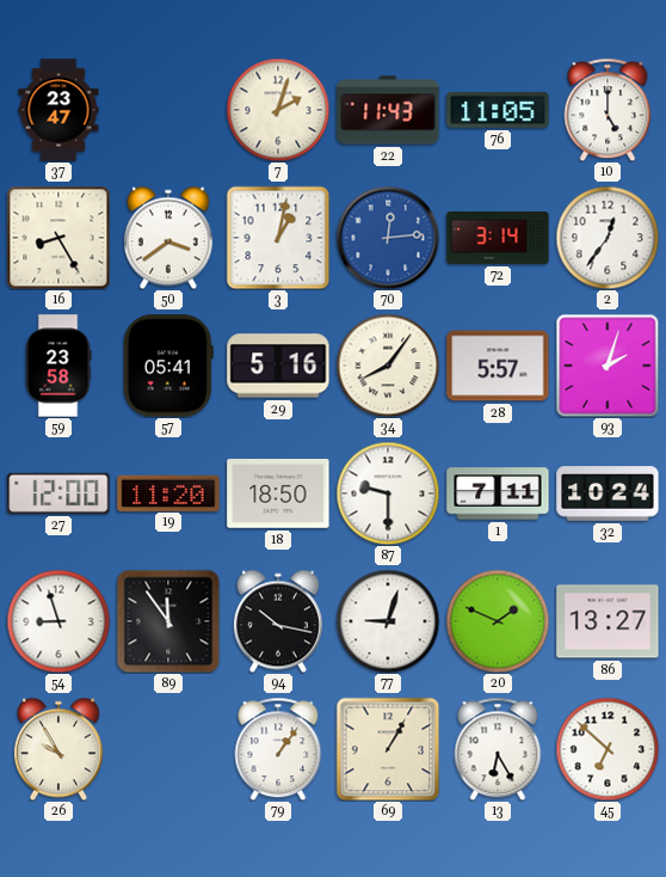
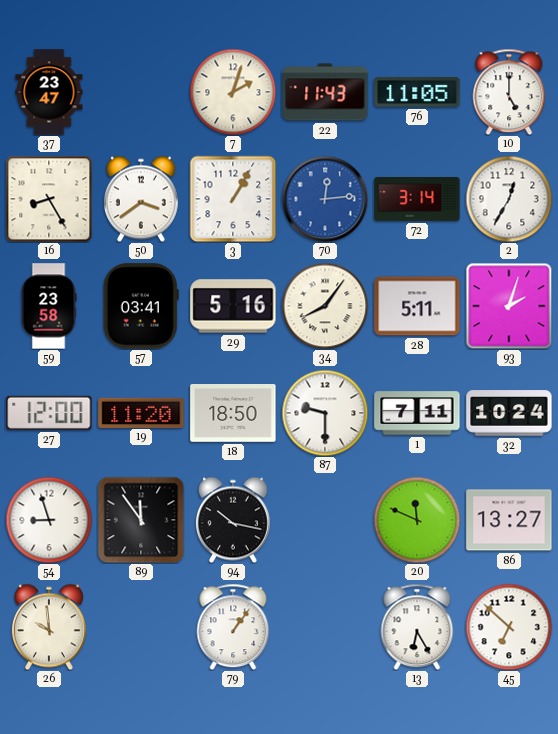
3: 1:02 -> 1:05
2: 12:36 -> 12:35
57: 05:41 -> 03:41
28: 5:57 -> 5:11
77: 9:03 -> none
20: 1:49 -> 11:49
26: 9:55 -> 9:59
69: 1:05 -> none
